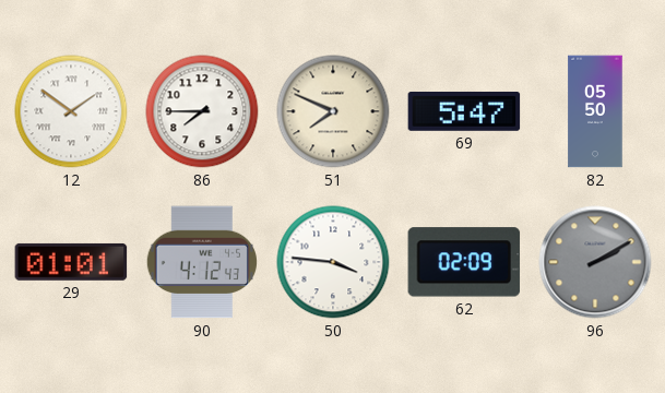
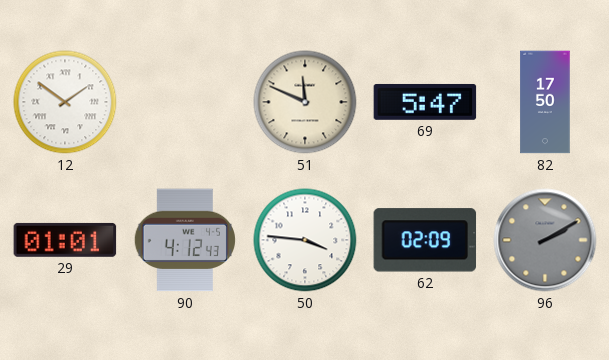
86: 7:45 -> none
51: 7:49 -> 11:49
82: 05:50 -> 17:50
